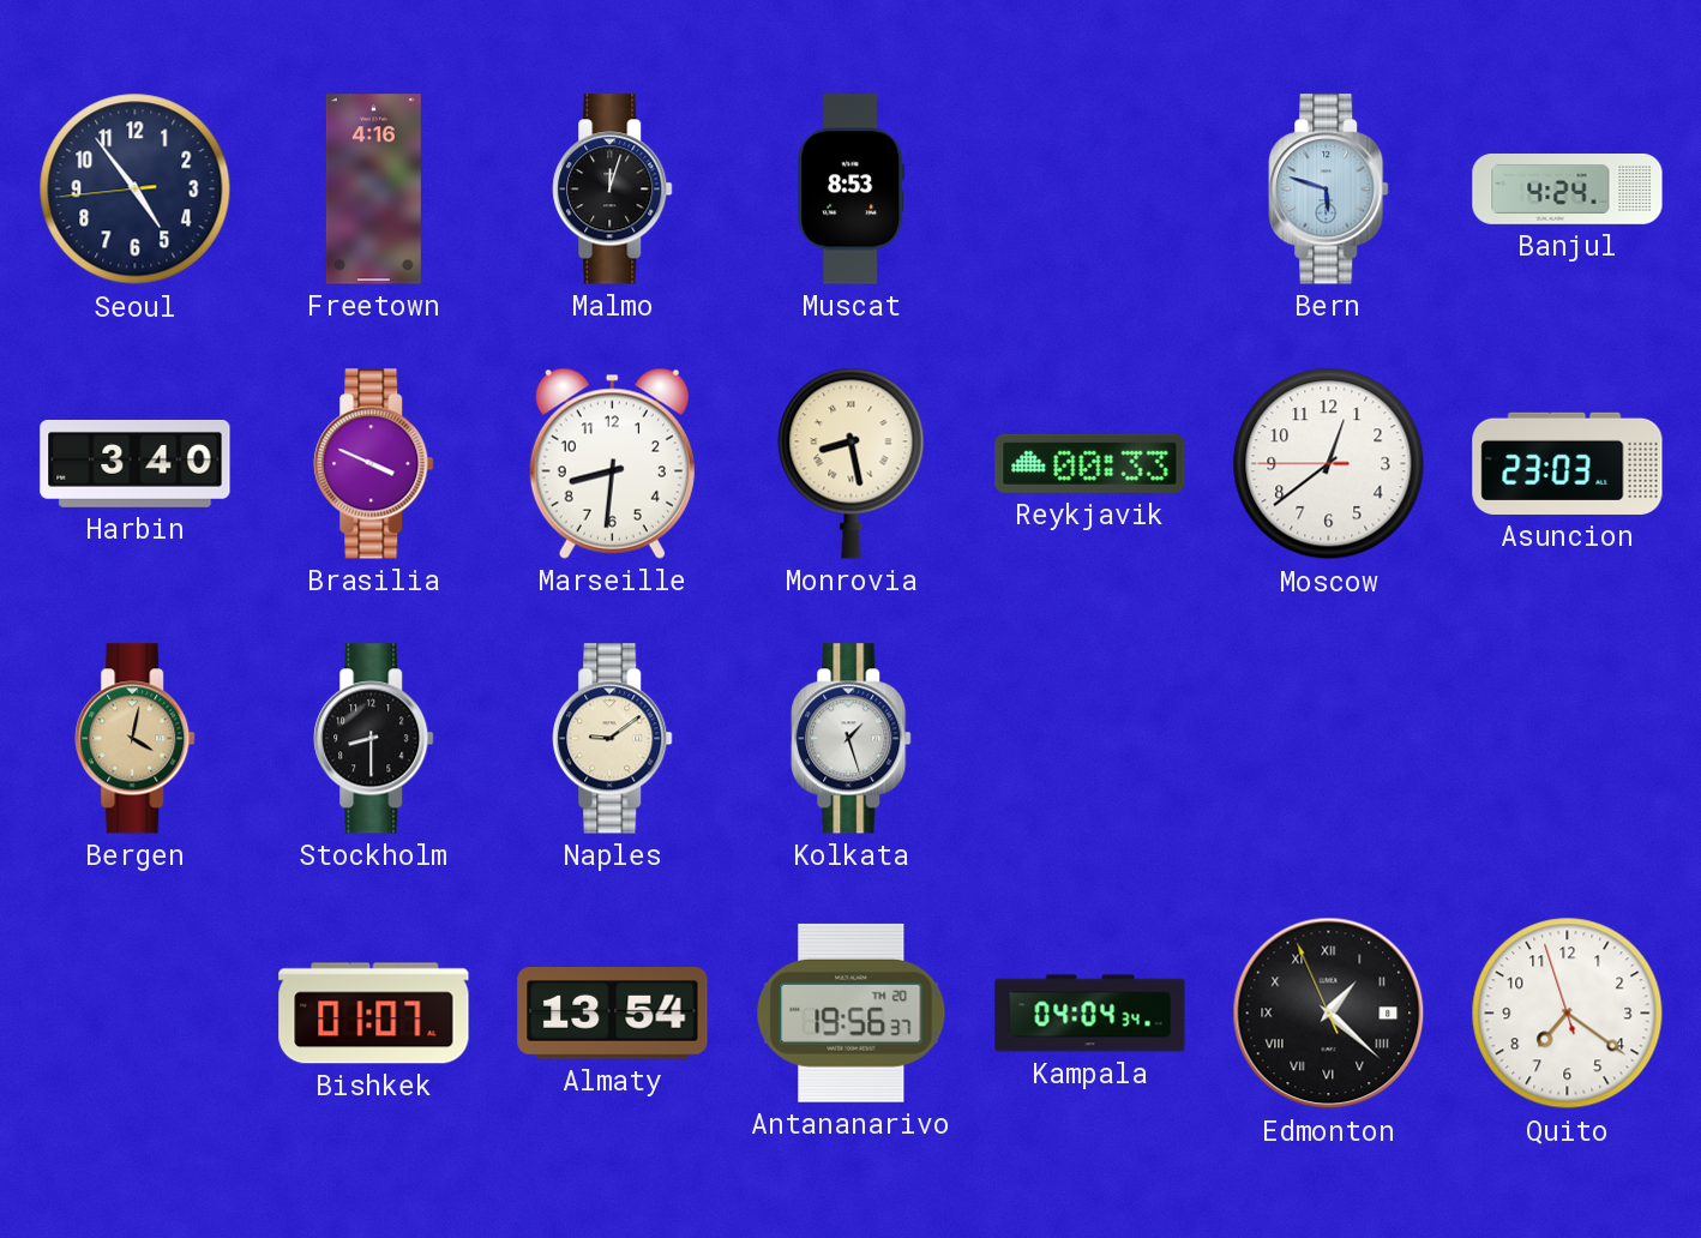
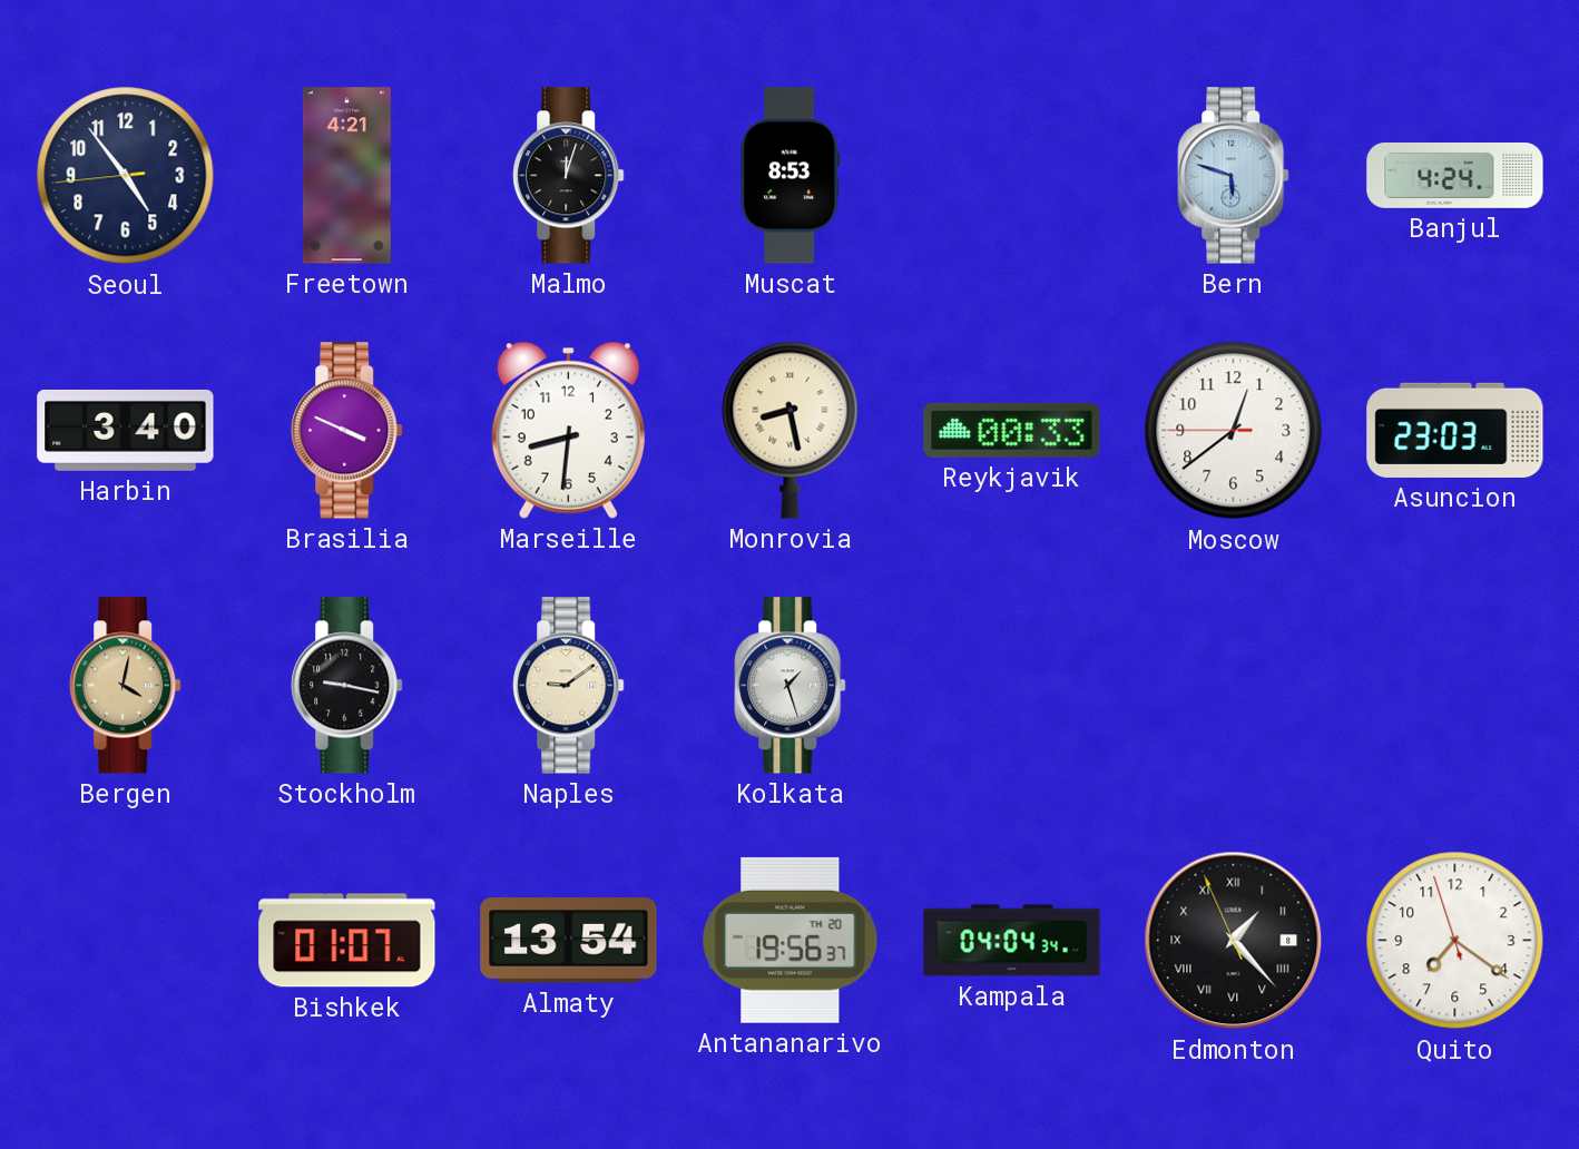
Freetown: 4:16 -> 4:21
Stockholm: 8:30 -> 9:17
Edmonton: 1:21 -> 1:22
